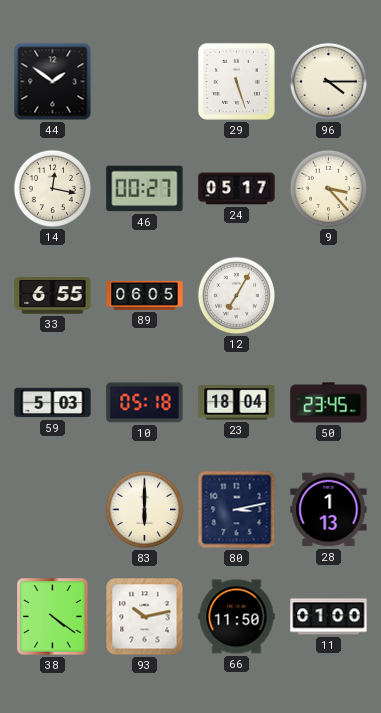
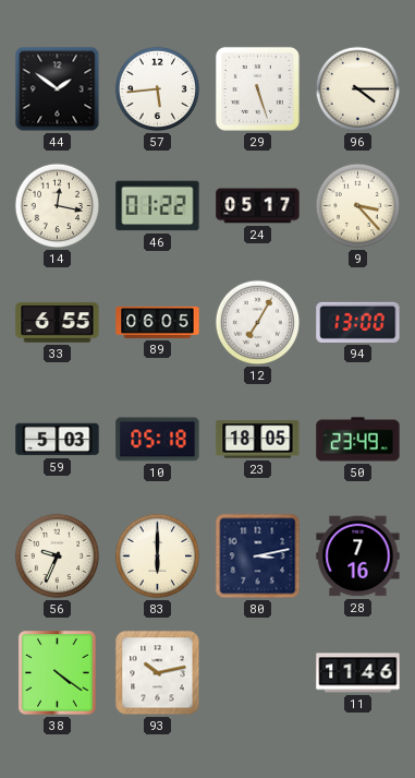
57: none -> 5:44
46: 00:27 -> 01:22
94: none -> 13:00
23: 18:04 -> 18:05
50: 23:45 -> 23:49
56: none -> 9:34
28: 1:13 -> 7:16
66: 11:50 -> none
11: 01:00 -> 11:46
